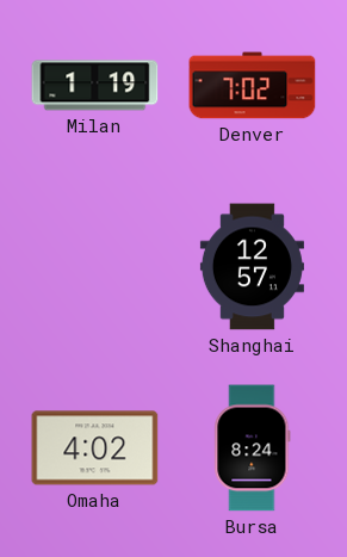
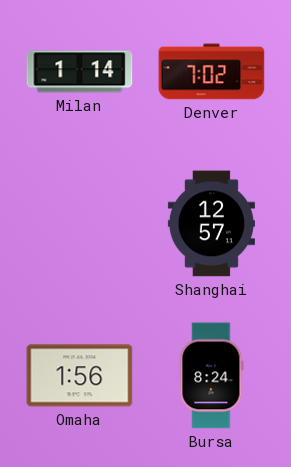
Milan: 1:19 -> 1:14
Omaha: 4:02 -> 1:56
